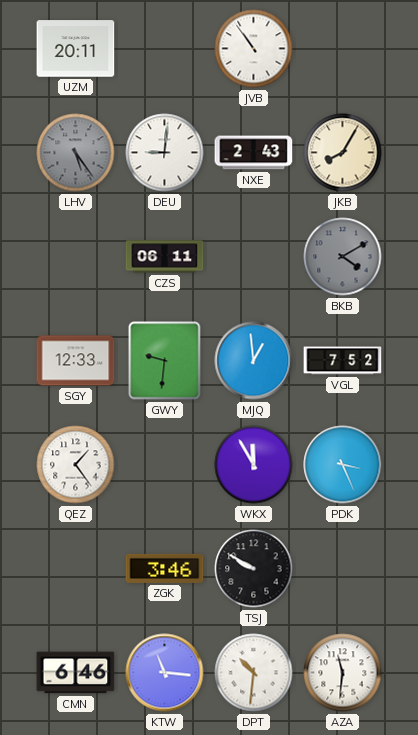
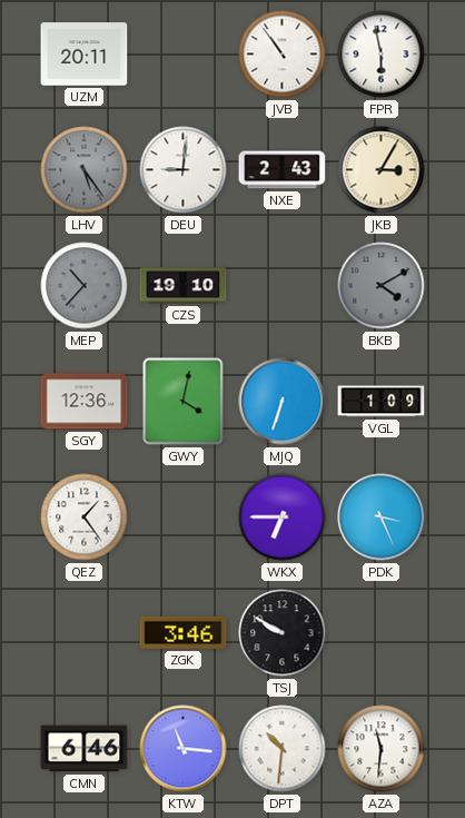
FPR: none -> 5:58
JKB: 8:05 -> 3:05
MEP: none -> 10:37
CZS: 06:11 -> 19:10
SGY: 12:33 -> 12:36
GWY: 9:31 -> 4:02
MJQ: 12:59 -> 6:33
VGL: 7:52 -> 1:09
WKX: 11:55 -> 6:45
